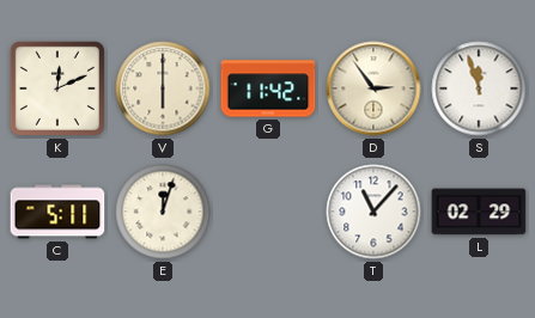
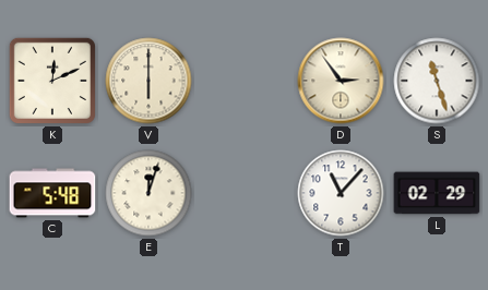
G: 11:42 -> none
S: 11:57 -> 11:27
C: 5:11 -> 5:48
